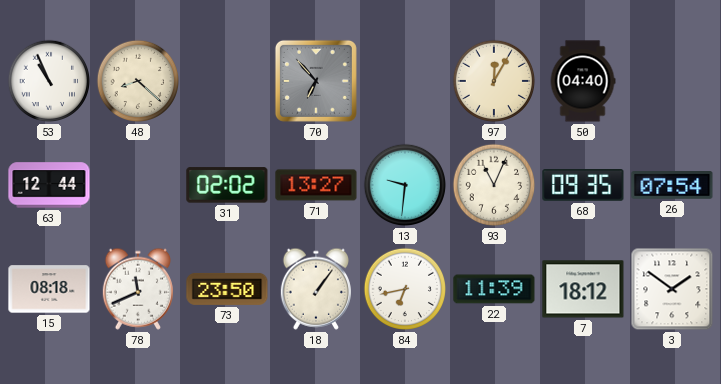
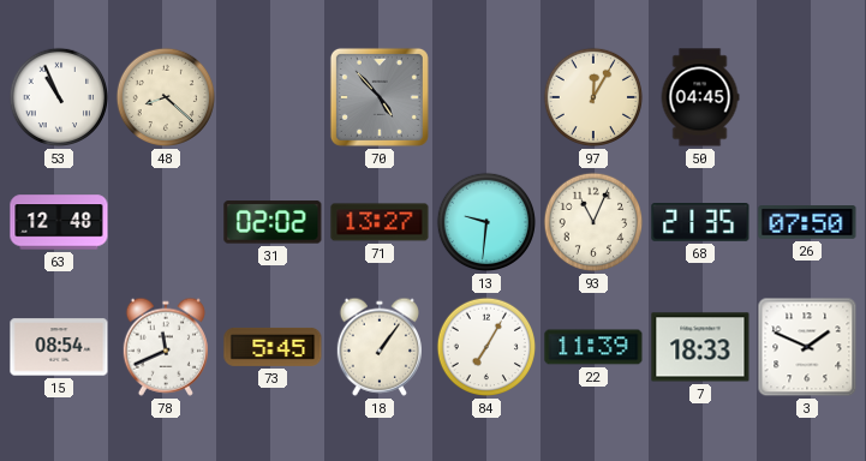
70: 6:53 -> 4:53
50: 04:40 -> 04:45
63: 12:44 -> 12:48
68: 09:35 -> 21:35
26: 07:54 -> 07:50
15: 08:18 -> 08:54
73: 23:50 -> 5:45
84: 6:43 -> 7:05
7: 18:12 -> 18:33
3: 1:51 -> 1:49
